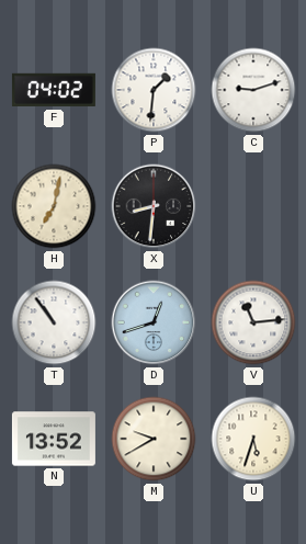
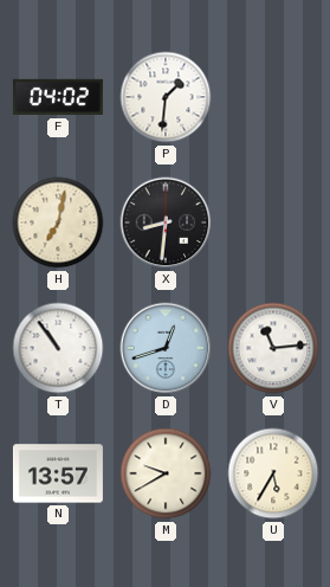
C: 9:12 -> none
N: 13:52 -> 13:57
U: 5:33 -> 5:35
